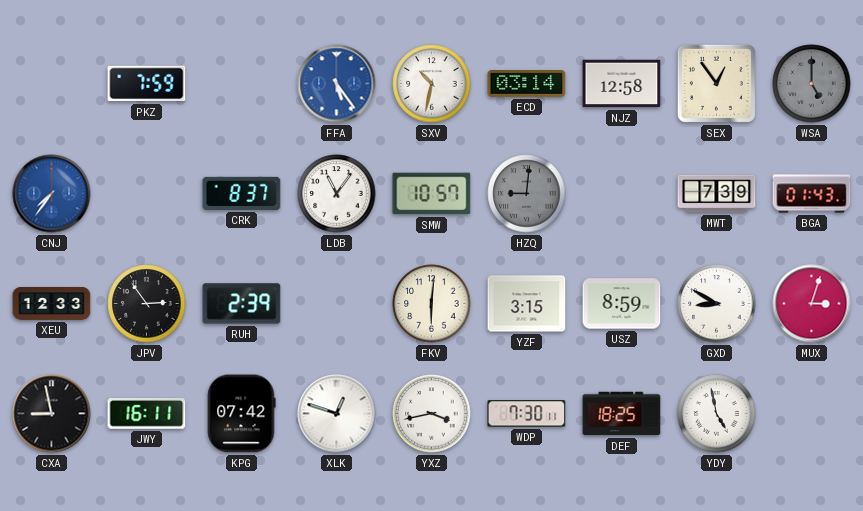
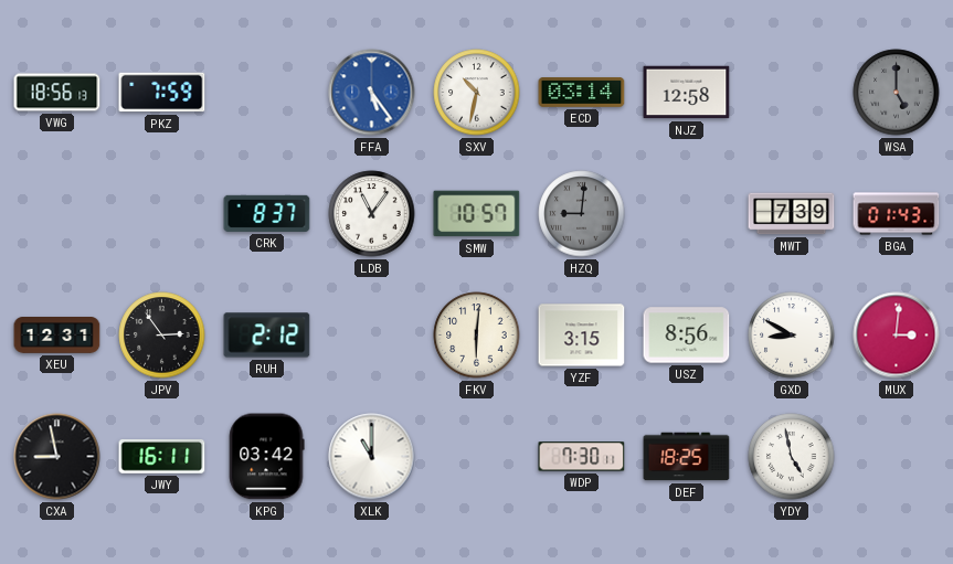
VWG: none -> 18:56
SEX: 12:54 -> none
CNJ: 7:36 -> none
XEU: 12:33 -> 12:31
RUH: 2:39 -> 2:12
USZ: 8:59 -> 8:56
MUX: 3:03 -> 3:01
KPG: 07:42 -> 03:42
XLK: 12:48 -> 11:00
YXZ: 3:43 -> none
